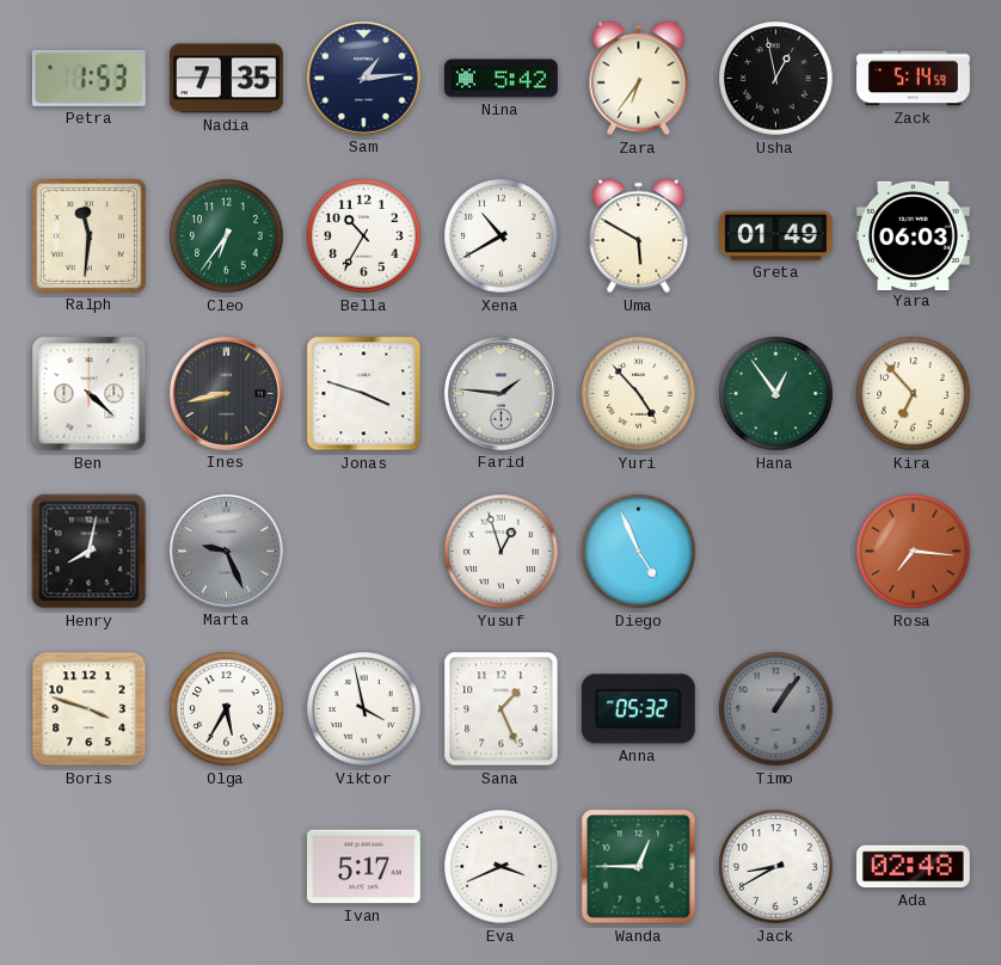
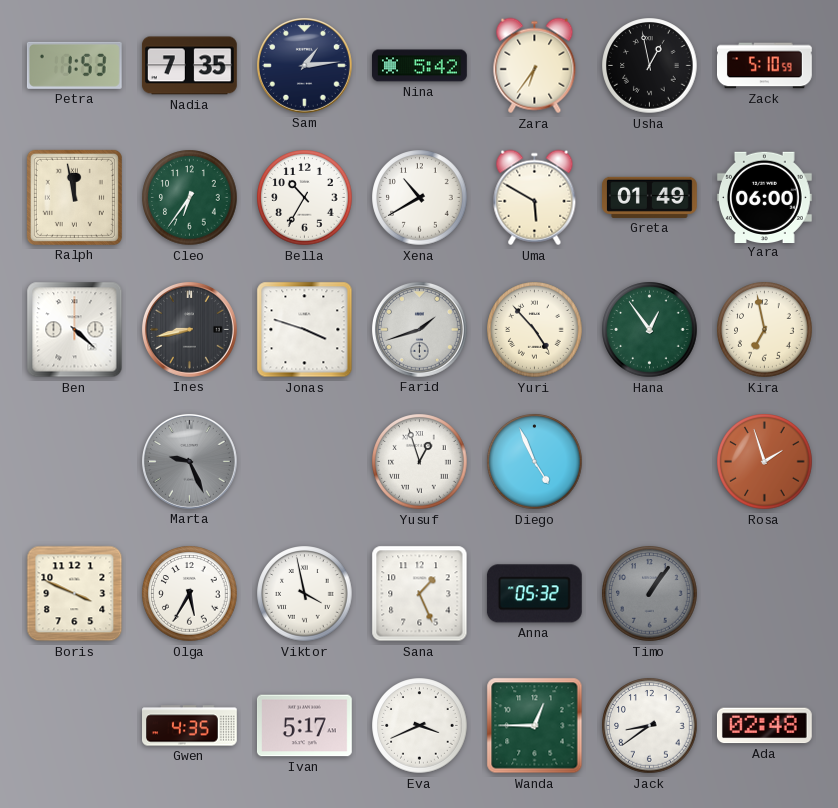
Zack: 5:14 -> 5:10
Ralph: 11:31 -> 11:58
Yara: 06:03 -> 06:00
Farid: 1:46 -> 1:42
Kira: 6:53 -> 6:58
Henry: 8:02 -> none
Rosa: 7:16 -> 1:57
Boris: 3:48 -> 3:49
Gwen: none -> 4:35
Jack: 8:40 -> 8:39
